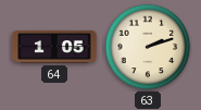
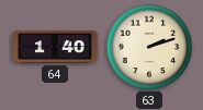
64: 1:05 -> 1:40
